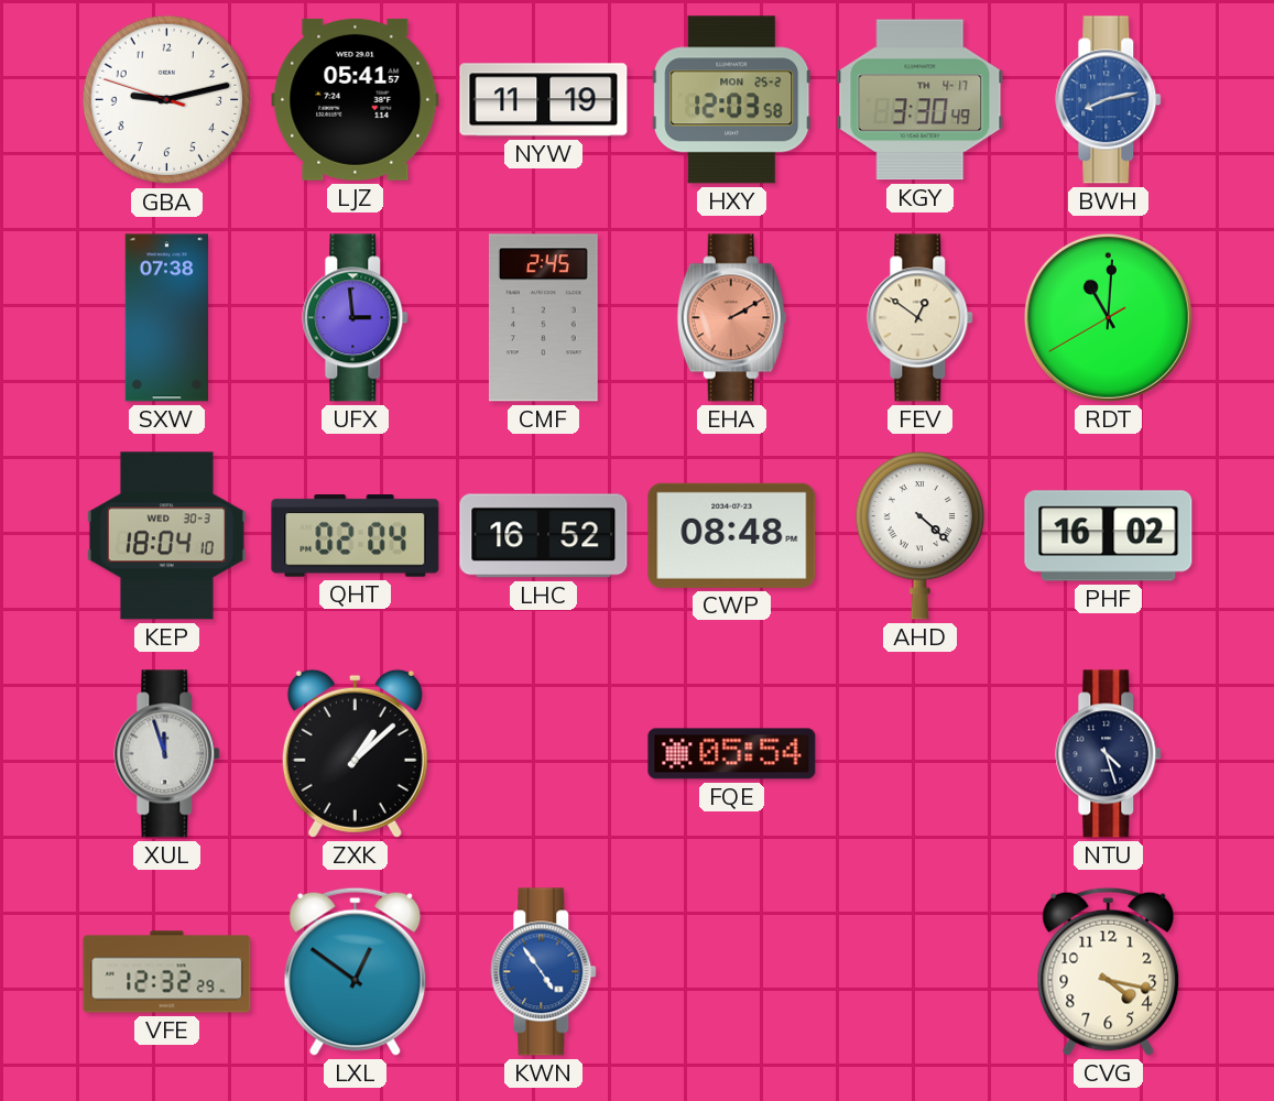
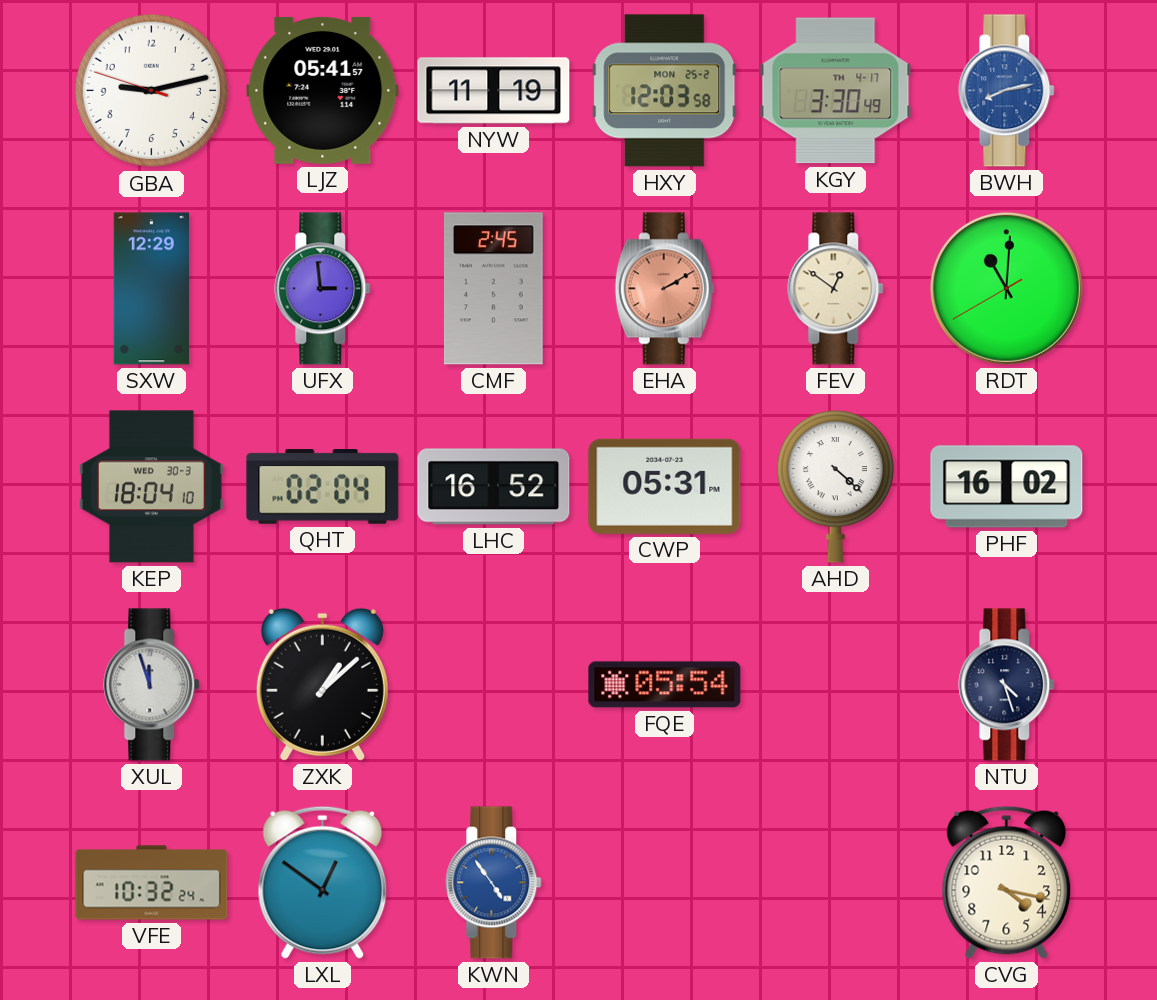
SXW: 07:38 -> 12:29
CWP: 08:48 -> 05:31
VFE: 12:32 -> 10:32
